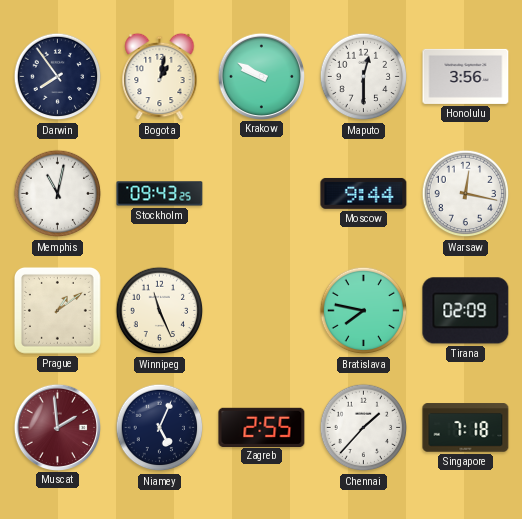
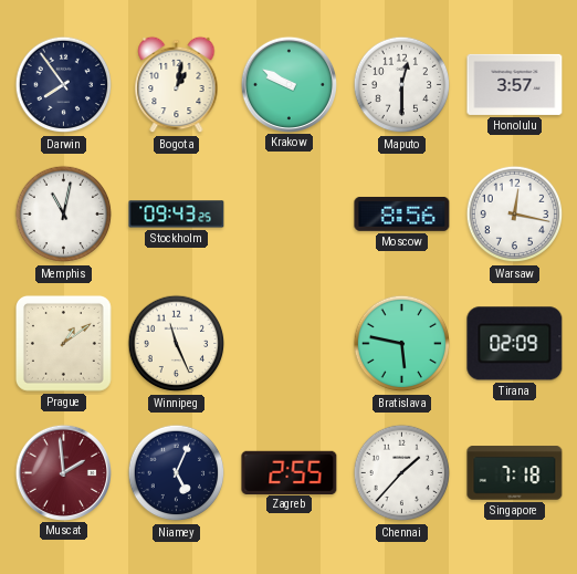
Honolulu: 3:56 -> 3:57
Moscow: 9:44 -> 8:56
Bratislava: 7:47 -> 5:47
